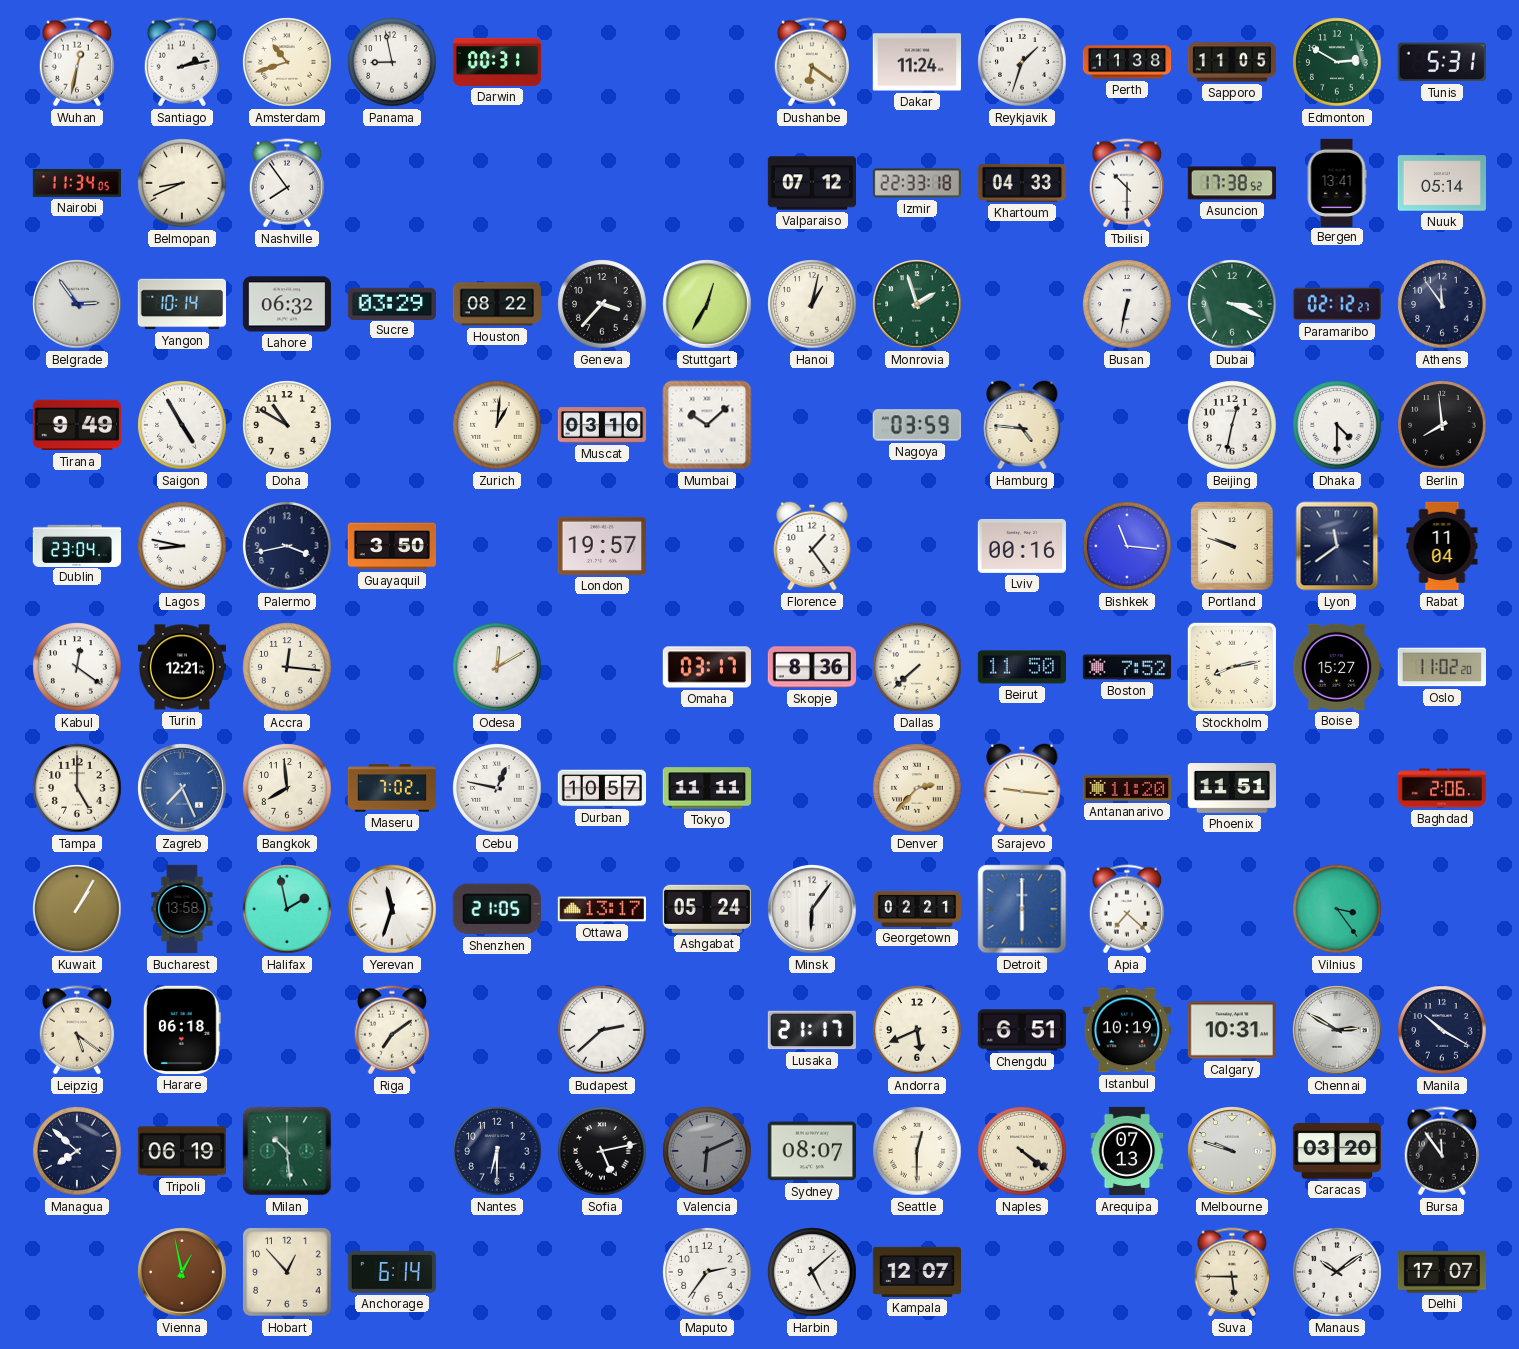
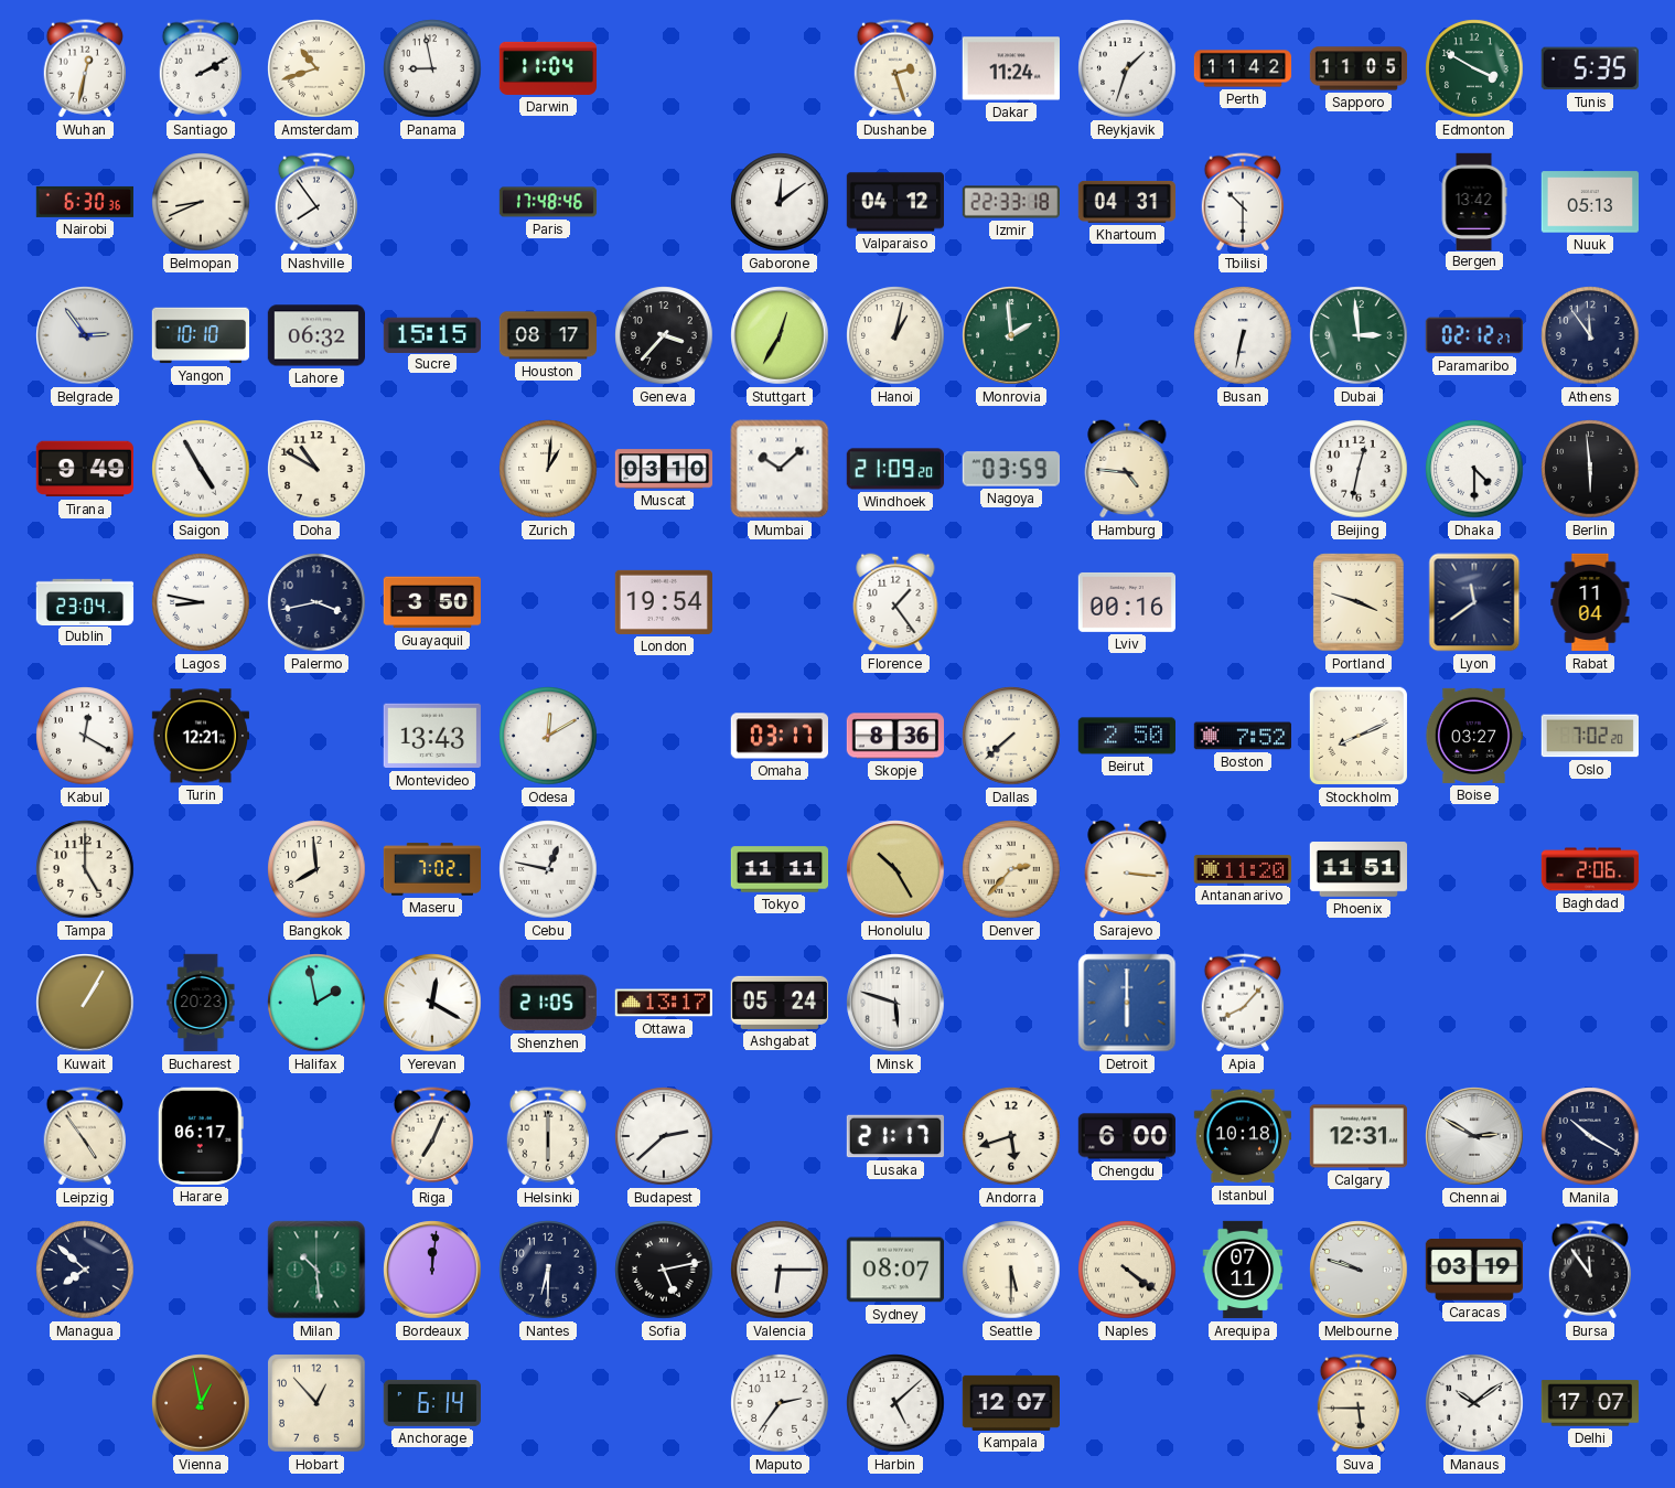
Santiago: 2:13 -> 2:10
Darwin: 00:31 -> 11:04
Dushanbe: 6:21 -> 2:27
Perth: 11:38 -> 11:42
Edmonton: 2:50 -> 3:50
Tunis: 5:31 -> 5:35
Nairobi: 11:34 -> 6:30
Paris: none -> 17:48
Gaborone: none -> 12:09
Valparaiso: 07:12 -> 04:12
Khartoum: 04:33 -> 04:31
Asuncion: 17:38 -> none
Bergen: 13:41 -> 13:42
Nuuk: 05:14 -> 05:13
Yangon: 10:14 -> 10:10
Sucre: 03:29 -> 15:15
Houston: 08:22 -> 08:17
Monrovia: 1:57 -> 1:59
Dubai: 3:19 -> 2:59
Windhoek: none -> 21:09
Berlin: 7:59 -> 5:59
London: 19:57 -> 19:54
Bishkek: 11:16 -> none
Portland: 9:48 -> 3:48
Kabul: 12:21 -> 12:20
Accra: 12:16 -> none
Montevideo: none -> 13:43
Beirut: 11:50 -> 2:50
Stockholm: 8:13 -> 8:11
Boise: 15:27 -> 03:27
Oslo: 11:02 -> 7:02
Zagreb: 7:26 -> none
Durban: 10:57 -> none
Honolulu: none -> 10:25
Sarajevo: 9:16 -> 3:16
Bucharest: 13:58 -> 20:23
Yerevan: 11:33 -> 12:20
Minsk: 6:06 -> 5:48
Georgetown: 02:21 -> none
Apia: 7:22 -> 8:07
Vilnius: 3:24 -> none
Leipzig: 5:21 -> 4:54
Harare: 06:18 -> 06:17
Riga: 7:09 -> 7:04
Helsinki: none -> 6:00
Andorra: 5:41 -> 5:42
Chengdu: 6:51 -> 6:00
Istanbul: 10:19 -> 10:18
Calgary: 10:31 -> 12:31
Tripoli: 06:19 -> none
Bordeaux: none -> 12:01
Valencia: 6:11 -> 6:15
Valencia dial: grey -> white
Seattle: 12:30 -> 5:30
Arequipa: 07:13 -> 07:11
Caracas: 03:20 -> 03:19
